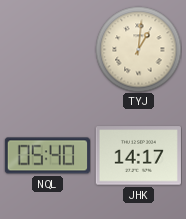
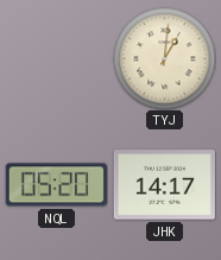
NQL: 05:40 -> 05:20
